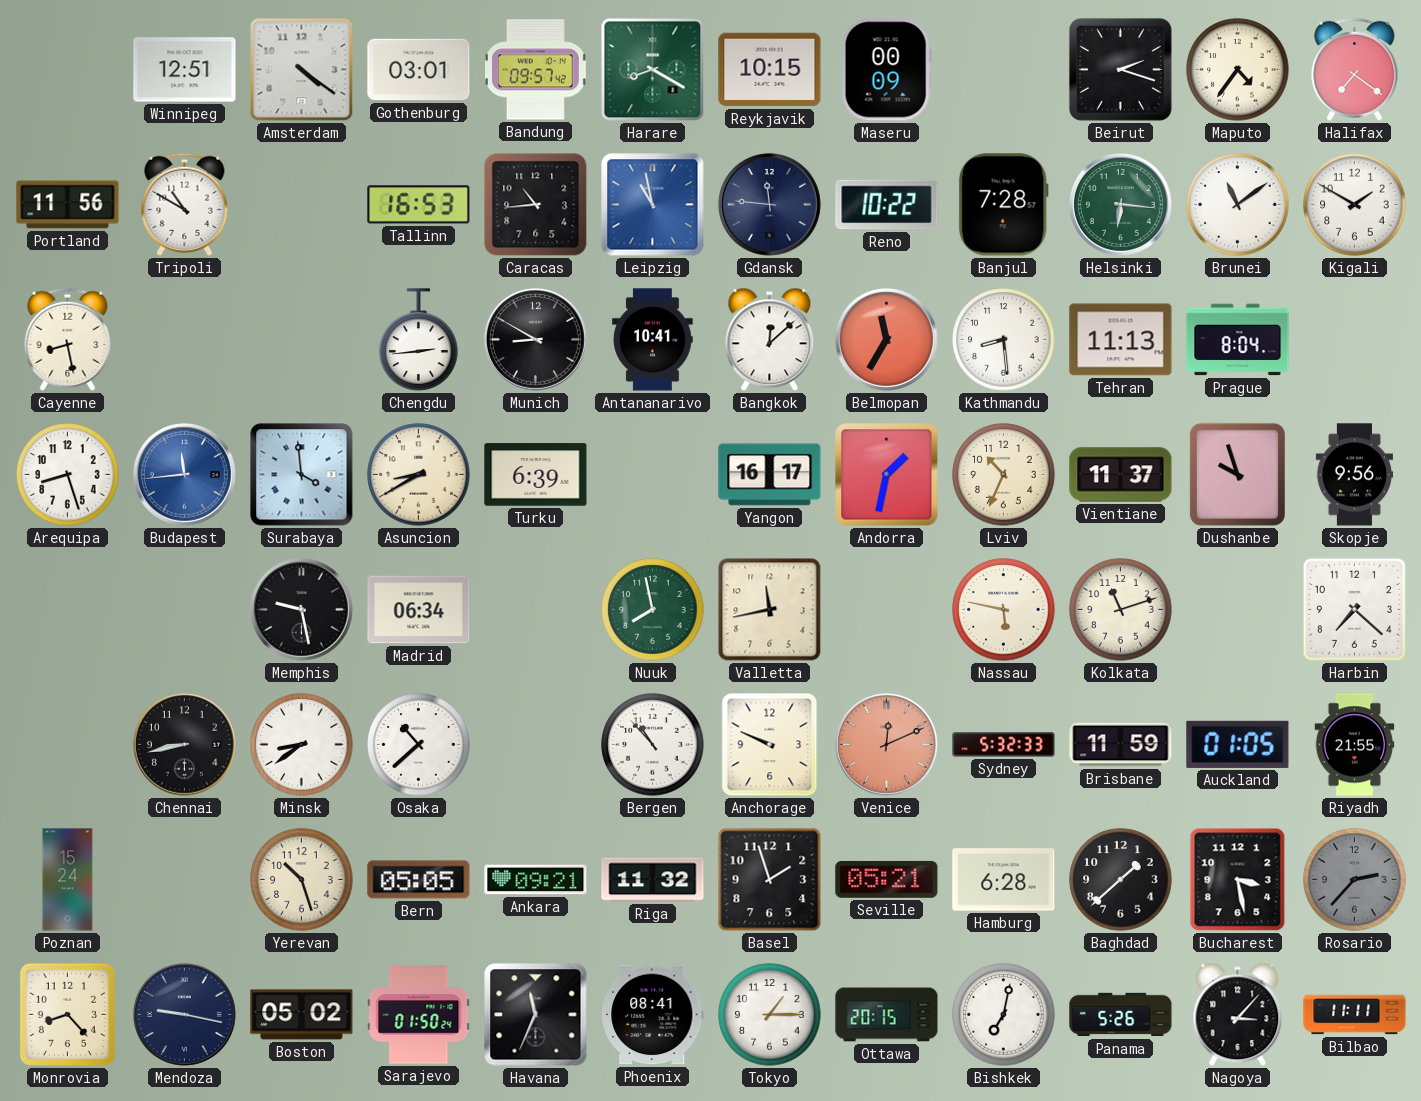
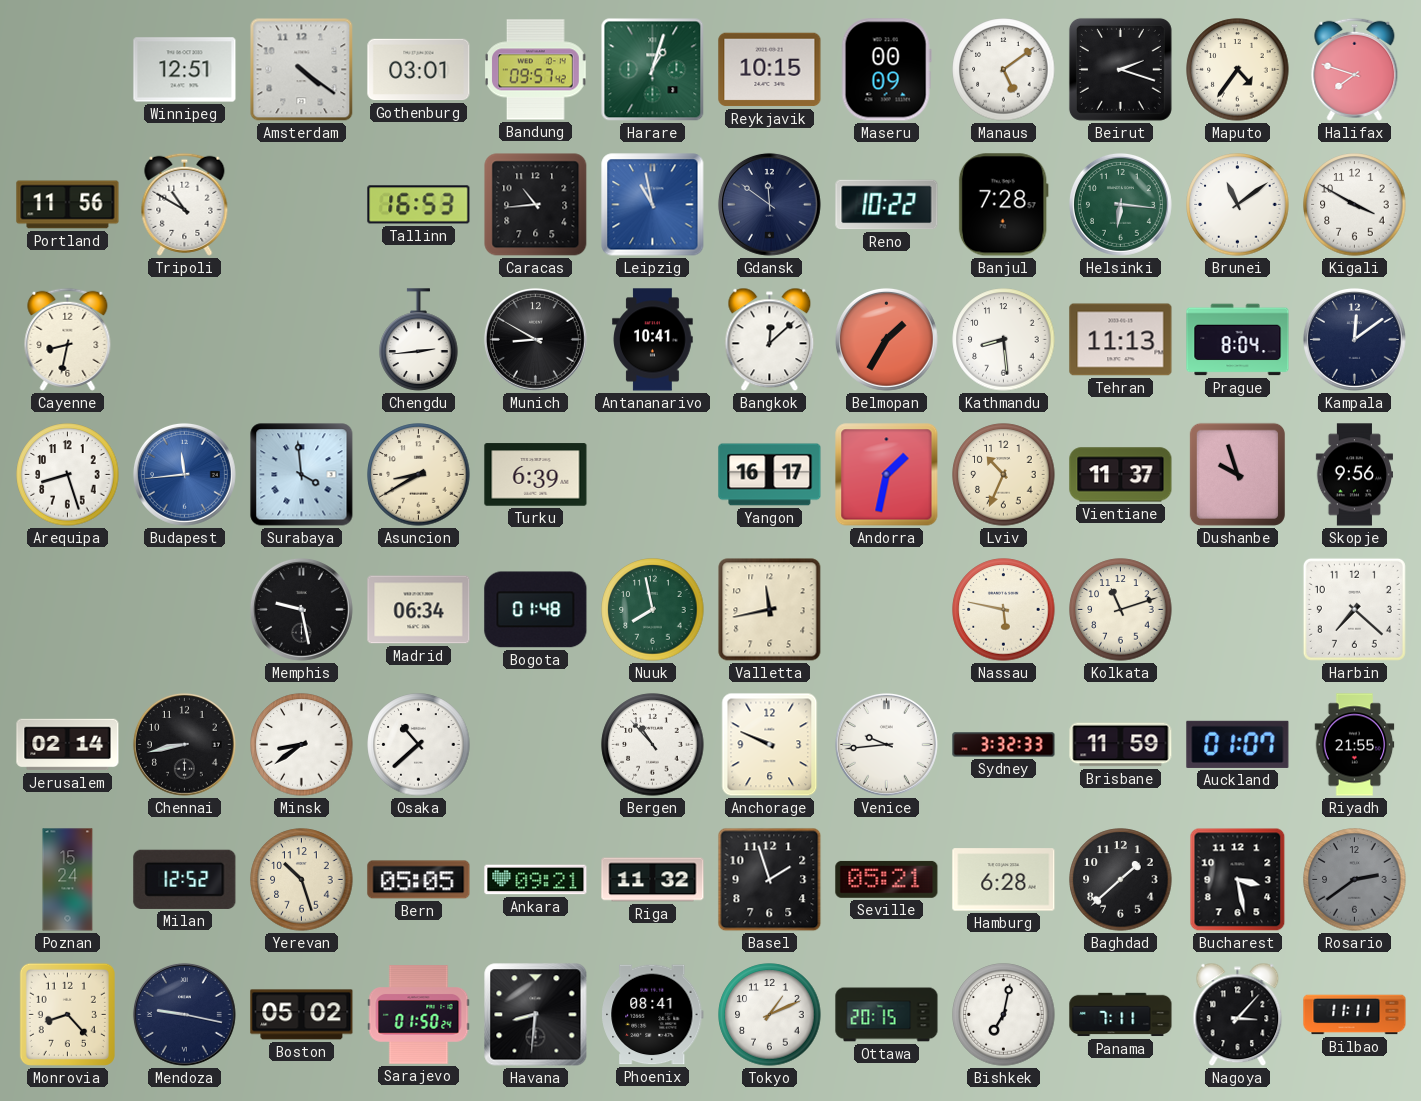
Harare: 8:20 -> 1:03
Manaus: none -> 5:09
Halifax: 7:21 -> 7:48
Gdansk: 11:46 -> 11:51
Kigali: 1:50 -> 3:50
Cayenne: 8:28 -> 8:32
Belmopan: 11:35 -> 1:35
Kampala: none -> 12:09
Bogota: none -> 01:48
Jerusalem: none -> 02:14
Venice: 12:11 -> 9:44
Venice dial: salmon -> white
Sydney: 5:32 -> 3:32
Auckland: 01:05 -> 01:07
Milan: none -> 12:52
Rosario: 2:37 -> 2:39
Havana: 11:34 -> 8:31
Tokyo: 1:15 -> 1:11
Panama: 5:26 -> 7:11
